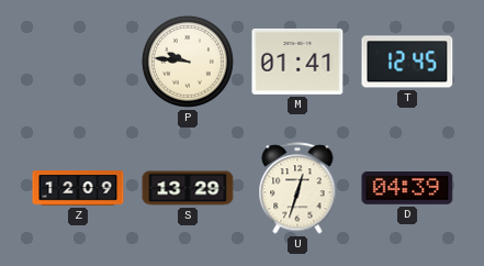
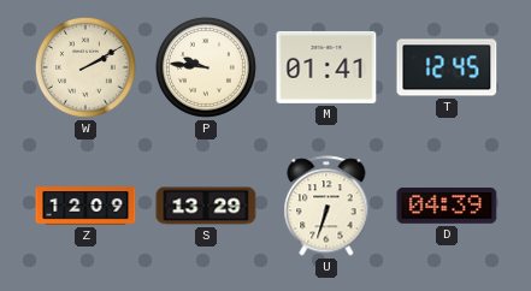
W: none -> 2:10
U: 12:33 -> 6:33
